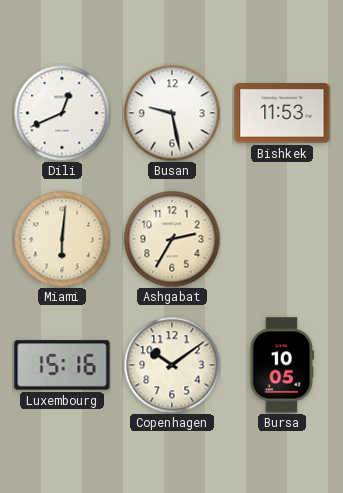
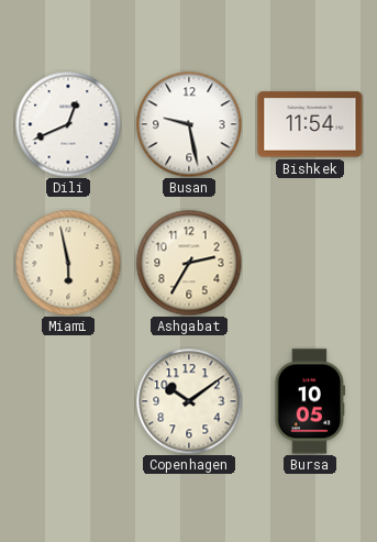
Bishkek: 11:53 -> 11:54
Miami: 6:01 -> 5:58
Luxembourg: 15:16 -> none
